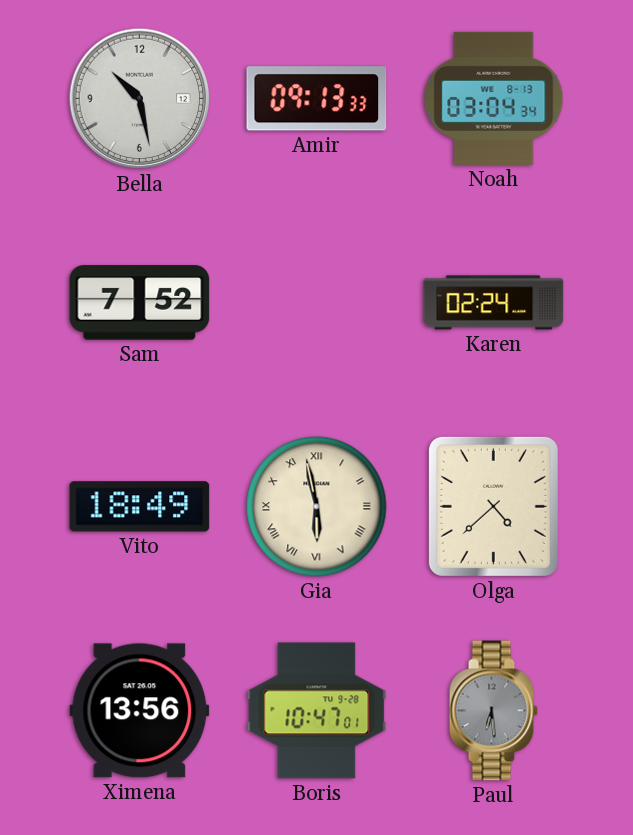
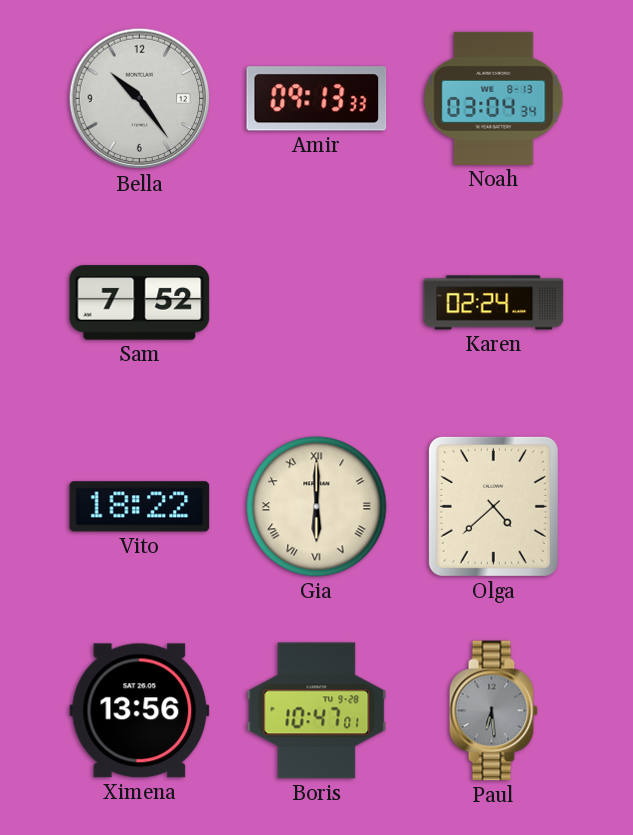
Bella: 10:28 -> 10:24
Vito: 18:49 -> 18:22
Gia: 5:58 -> 6:00
